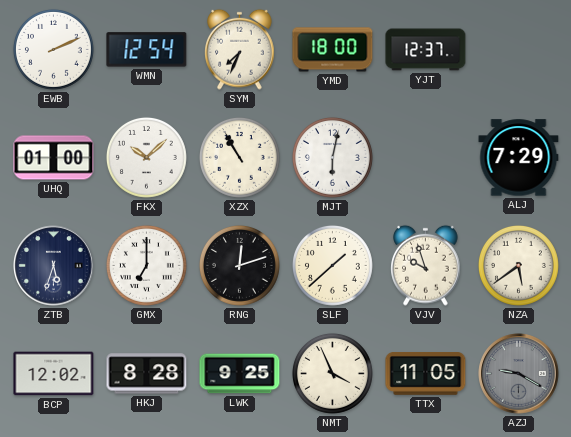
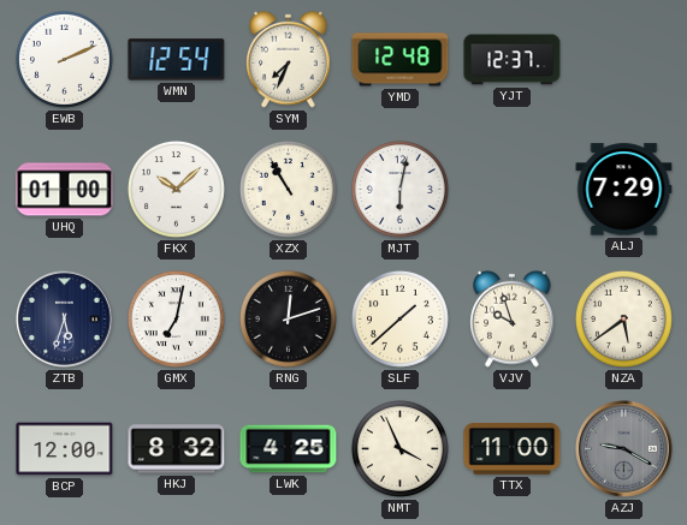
YMD: 18:00 -> 12:48
GMX: 7:00 -> 7:02
BCP: 12:02 -> 12:00
HKJ: 8:28 -> 8:32
LWK: 9:25 -> 4:25
TTX: 11:05 -> 11:00
